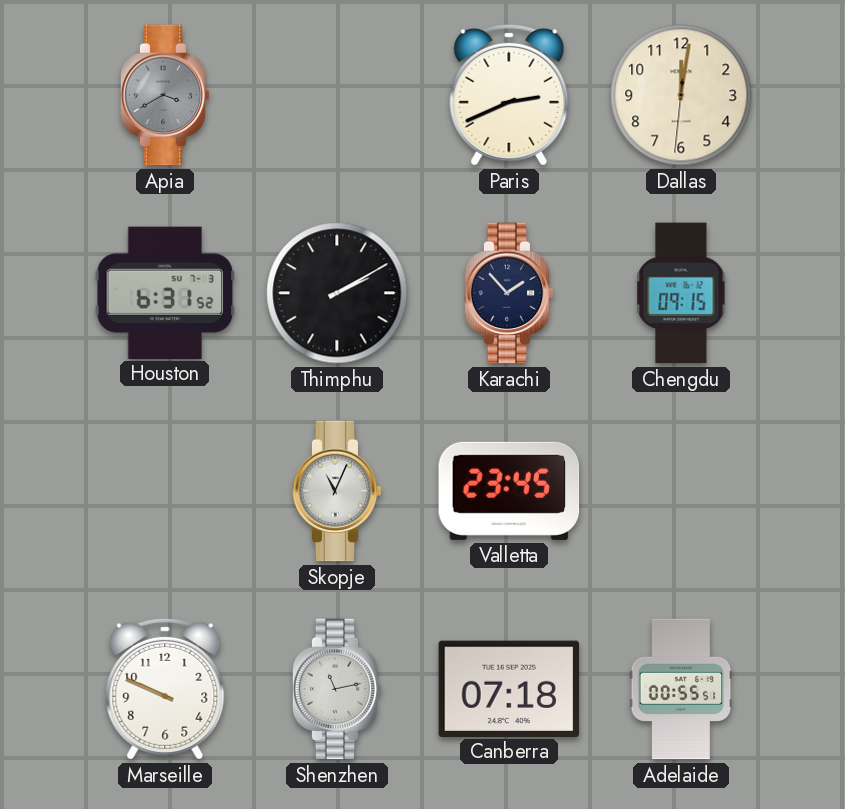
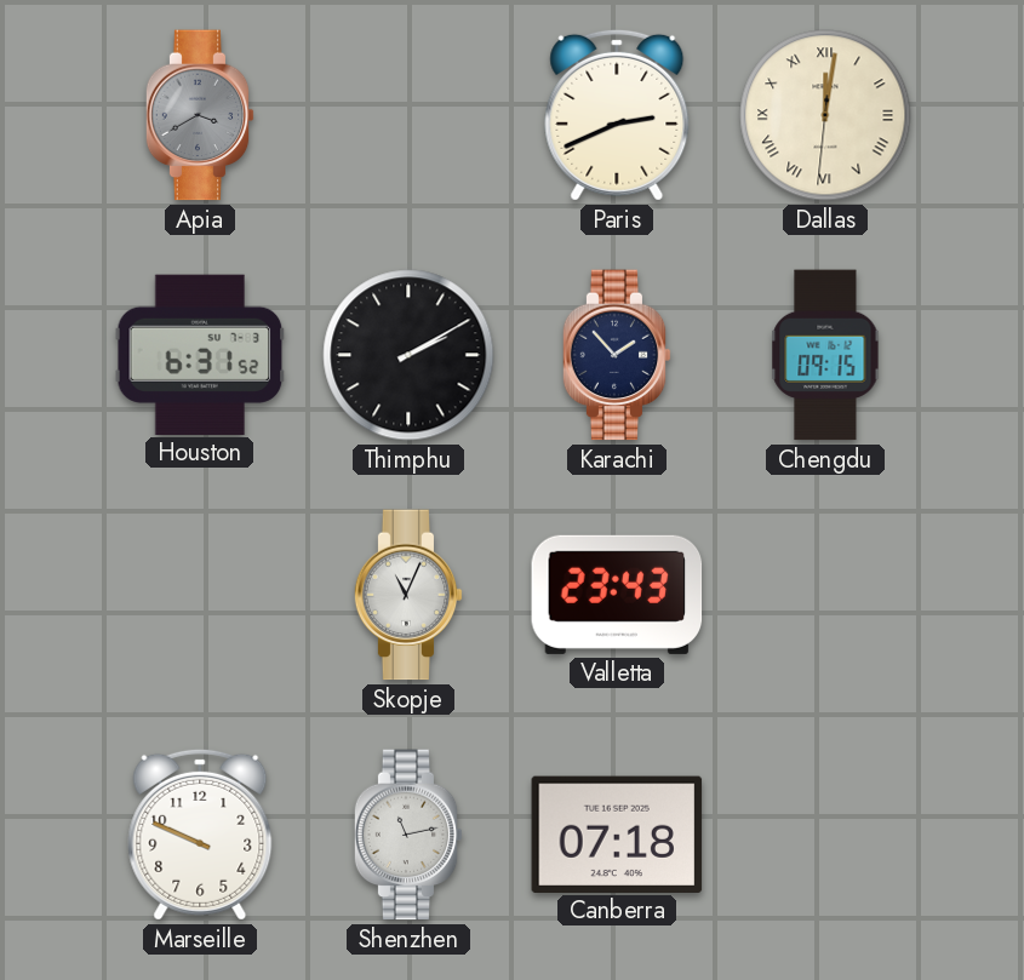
Dallas numerals: Arabic -> Roman
Valletta: 23:45 -> 23:43
Adelaide: 00:55 -> none
